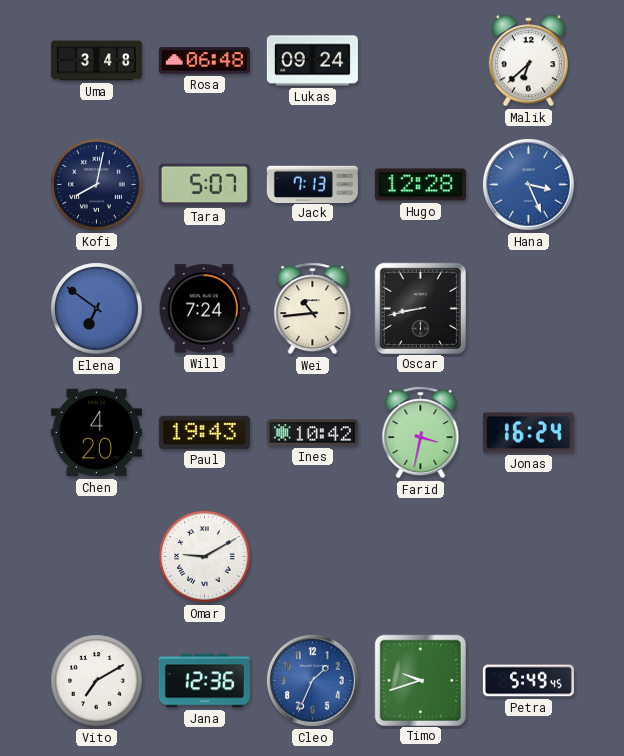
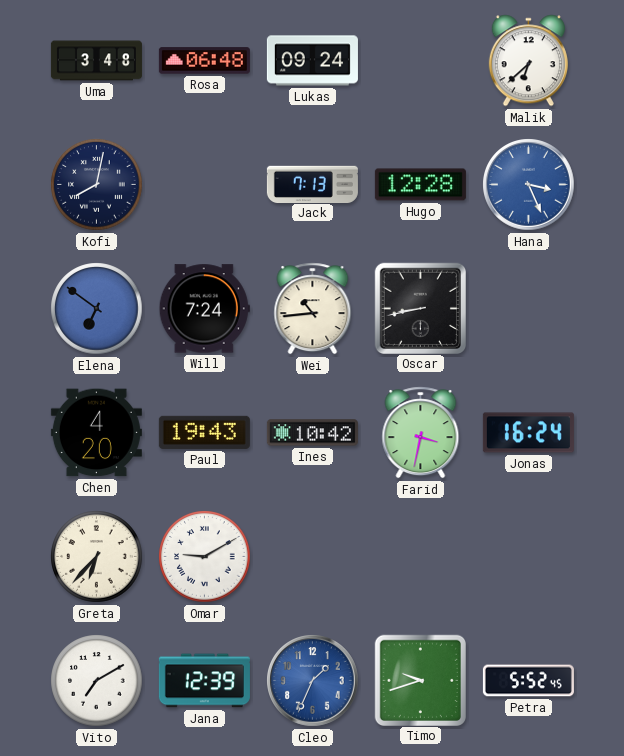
Tara: 5:07 -> none
Greta: none -> 6:37
Jana: 12:36 -> 12:39
Petra: 5:49 -> 5:52
